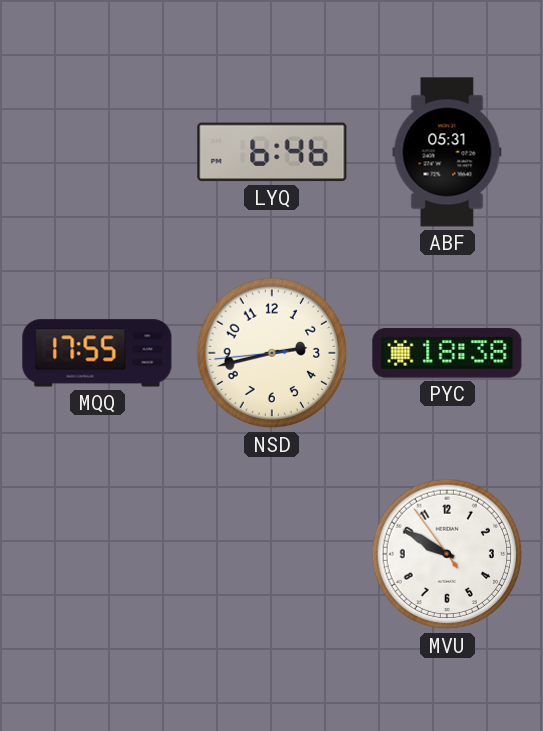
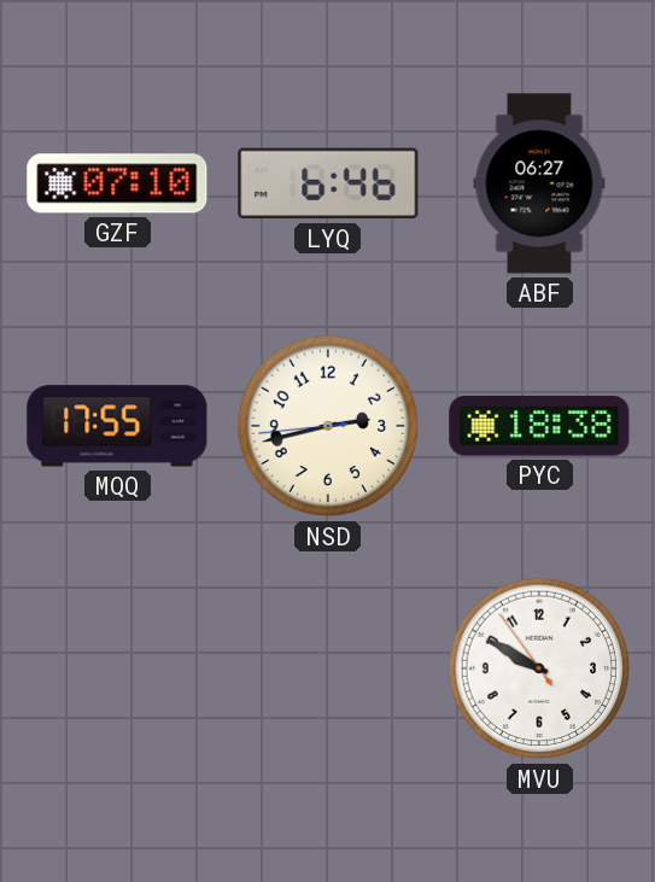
GZF: none -> 07:10
ABF: 05:31 -> 06:27
